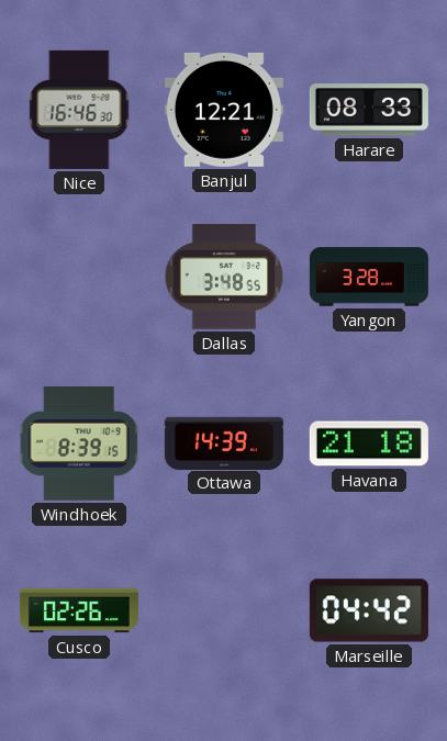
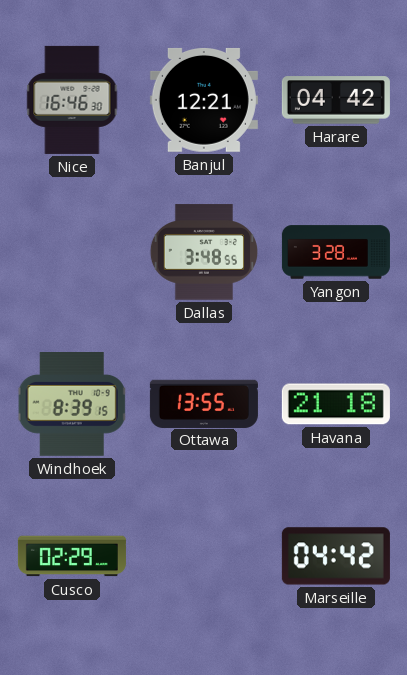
Harare: 08:33 -> 04:42
Ottawa: 14:39 -> 13:55
Cusco: 02:26 -> 02:29
